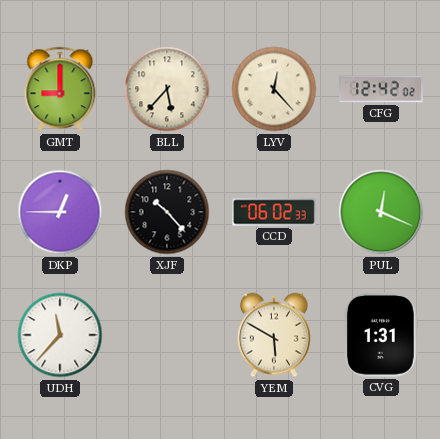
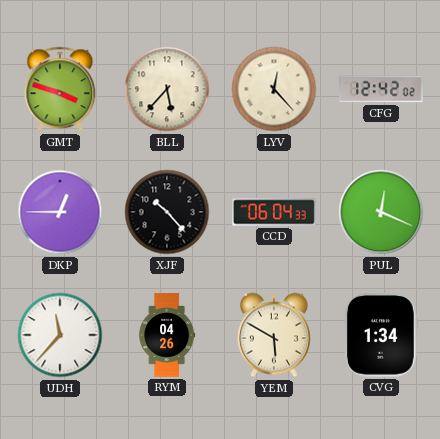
GMT: 9:00 -> 3:48
CCD: 06:02 -> 06:04
RYM: none -> 04:26
CVG: 1:31 -> 1:34
